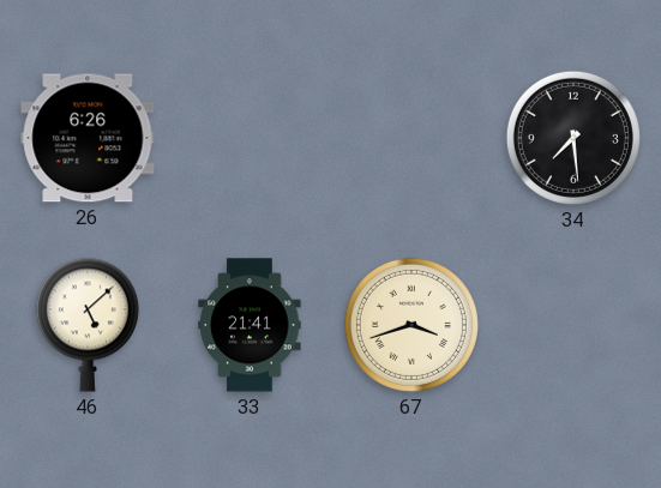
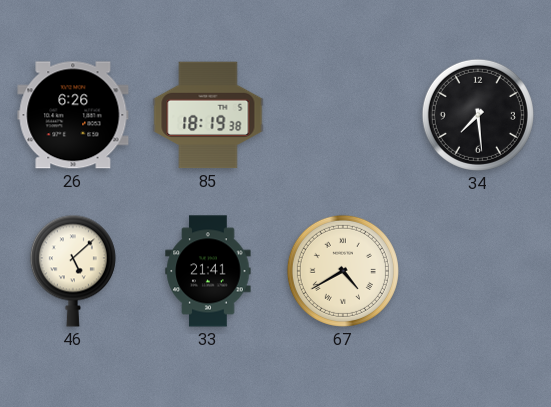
85: none -> 18:19
67: 3:42 -> 4:40
